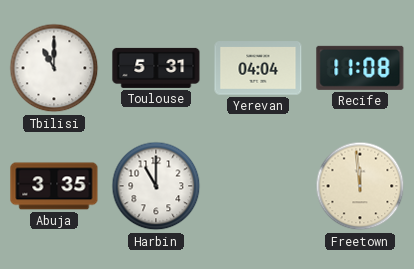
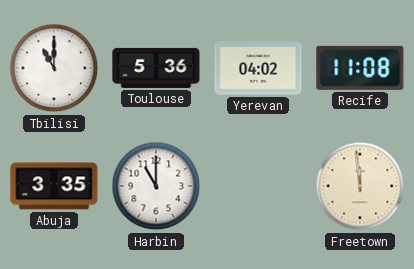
Toulouse: 5:31 -> 5:36
Yerevan: 04:04 -> 04:02
